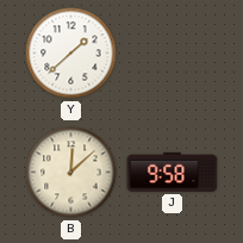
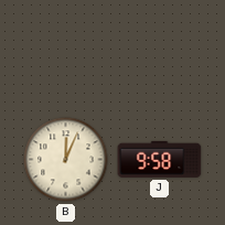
Y: 1:38 -> none
B: 12:08 -> 12:04
